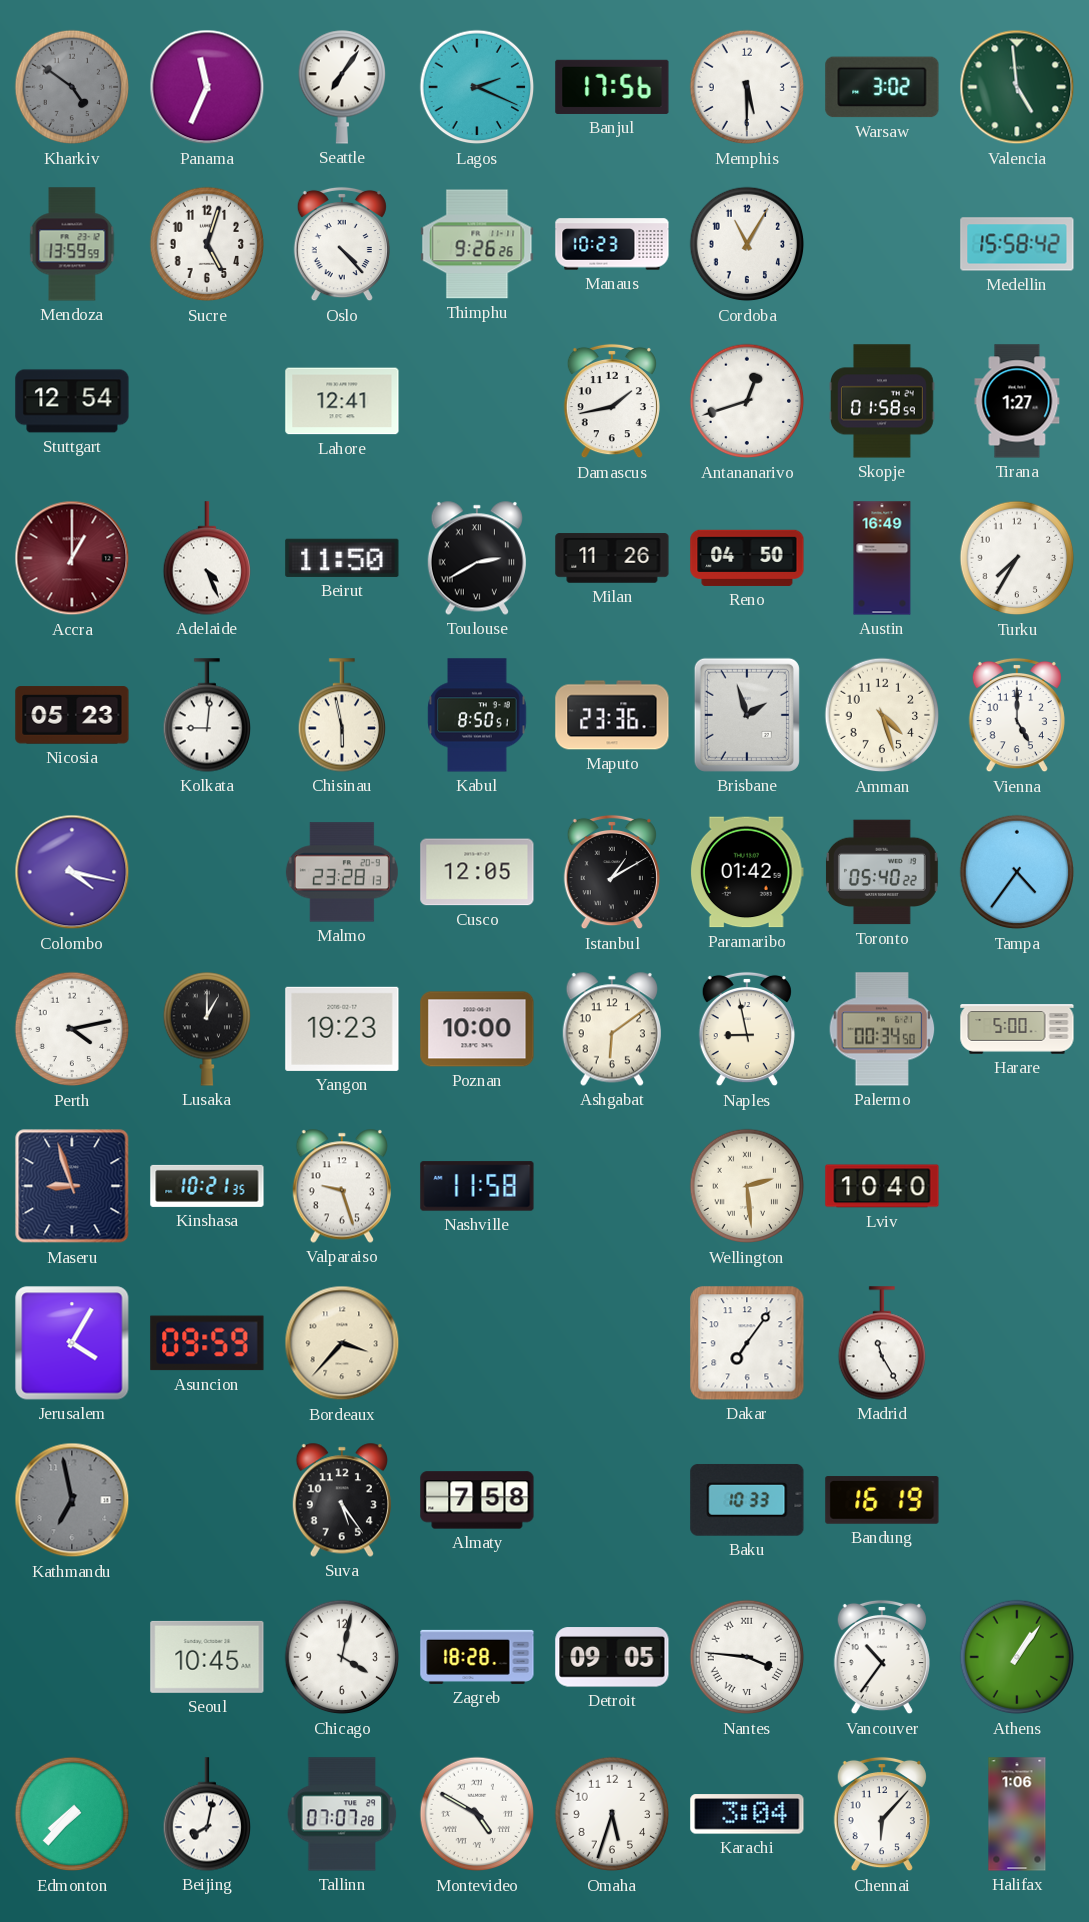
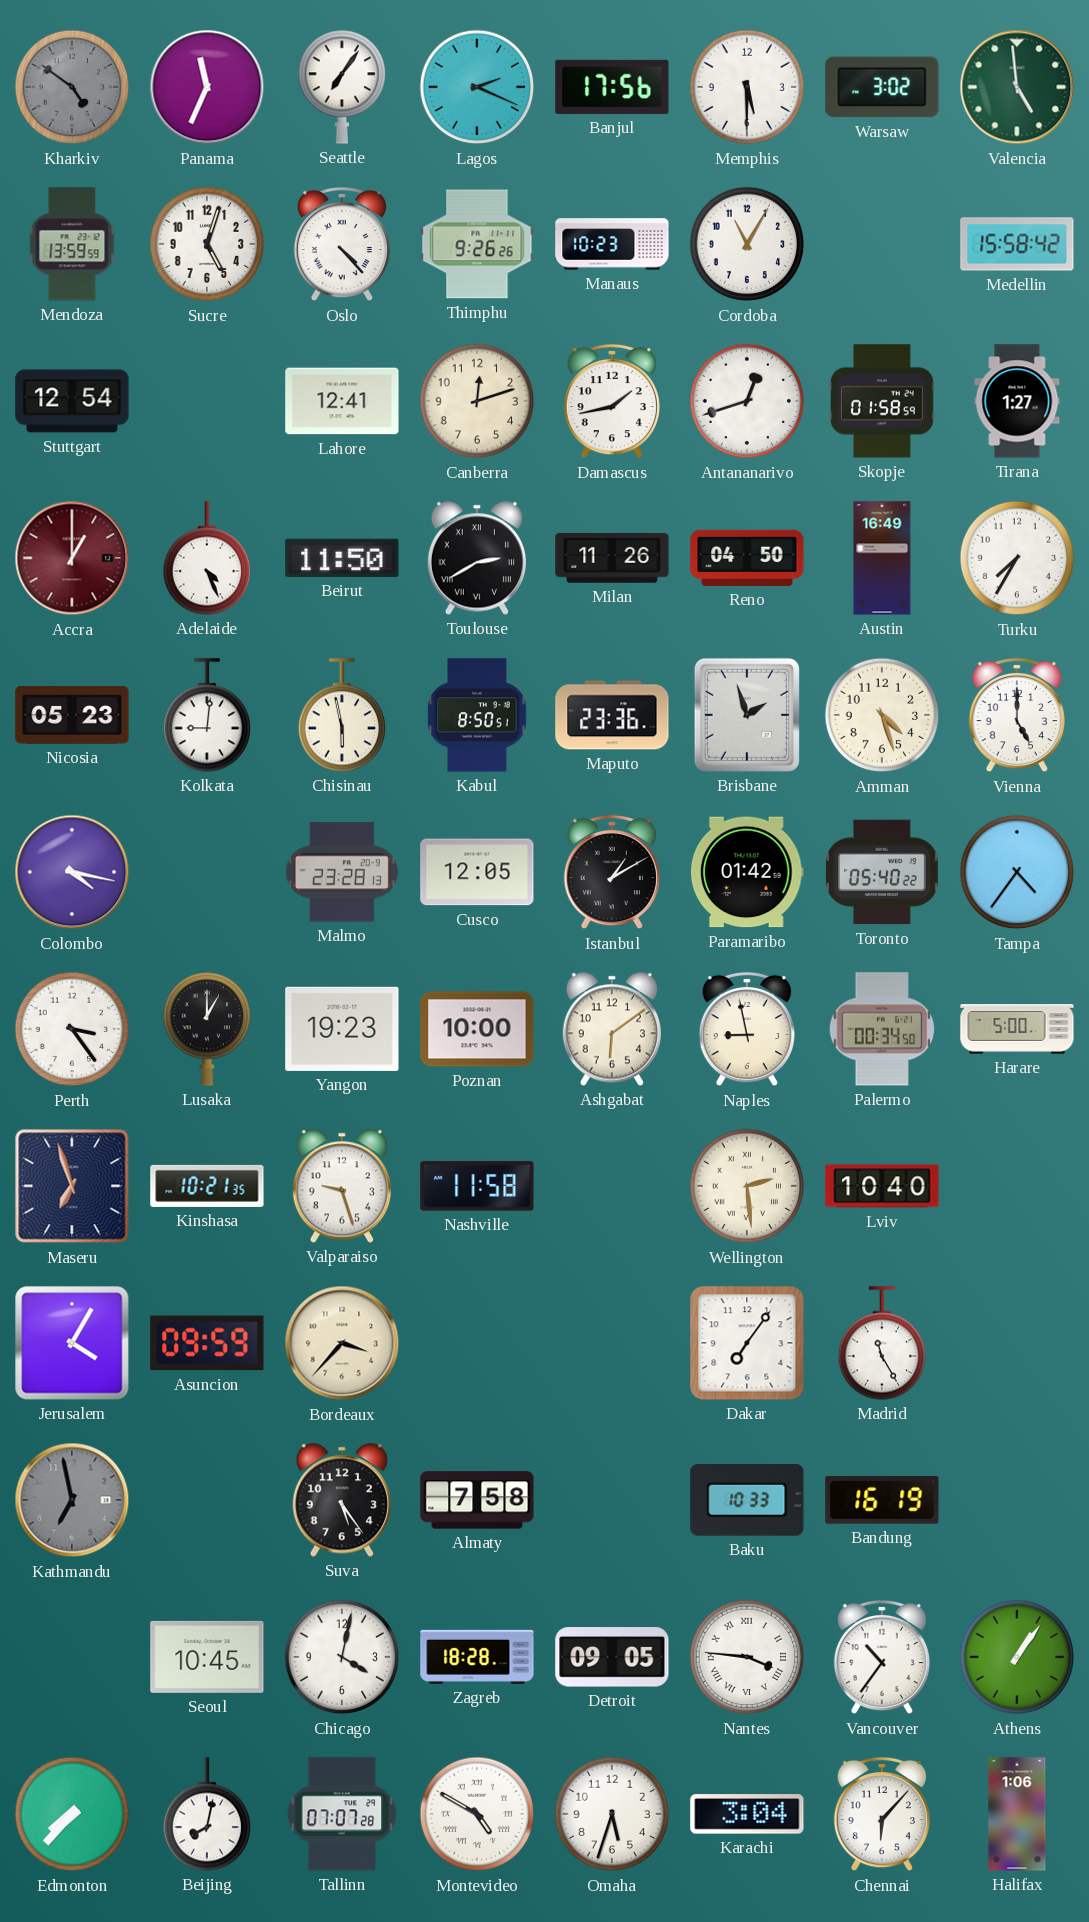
Canberra: none -> 12:12
Perth: 4:13 -> 3:24
Maseru: 8:57 -> 6:57
